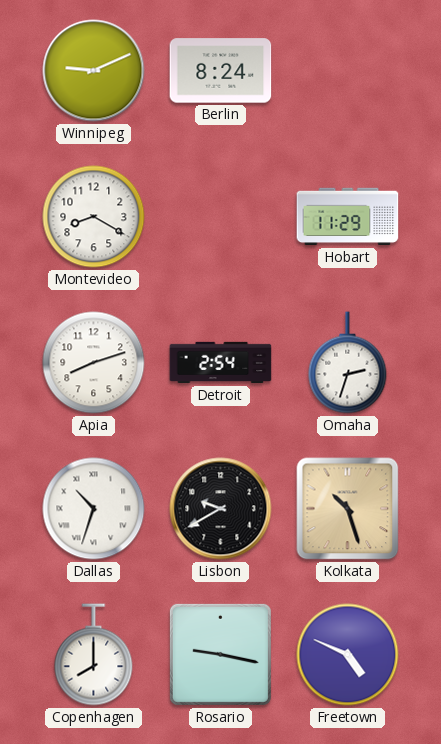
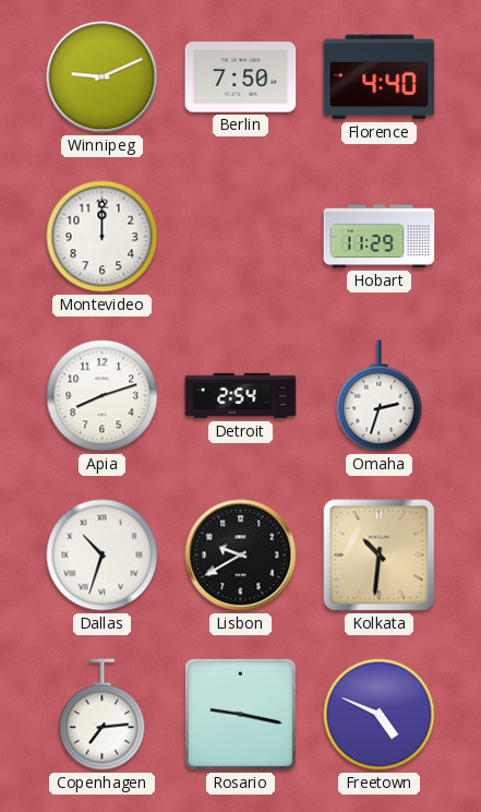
Berlin: 8:24 -> 7:50
Florence: none -> 4:40
Montevideo: 8:20 -> 12:00
Kolkata: 10:27 -> 10:31
Copenhagen: 8:00 -> 7:14
